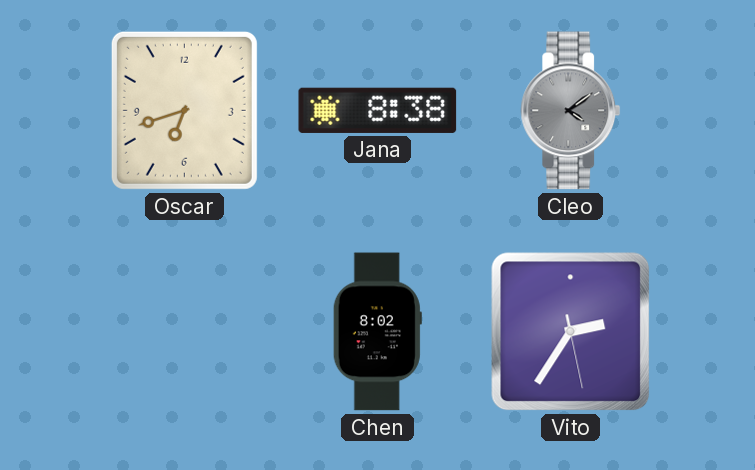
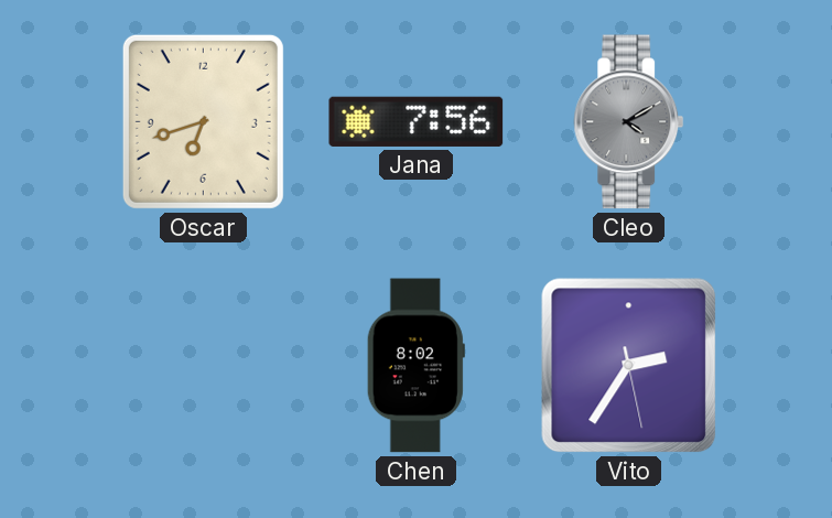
Jana: 8:38 -> 7:56
Cleo: 4:09 -> 4:10
